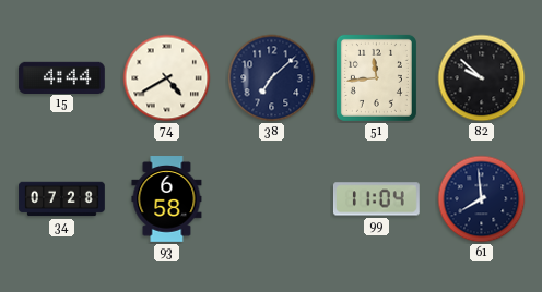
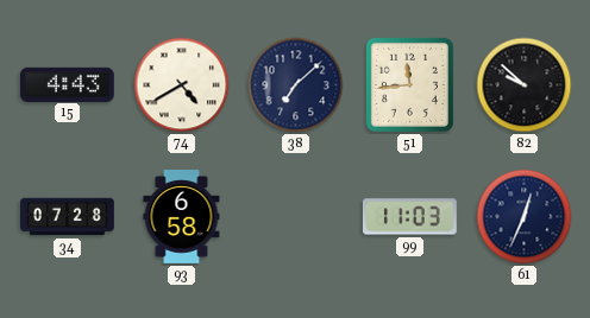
15: 4:44 -> 4:43
99: 11:04 -> 11:03
61: 7:59 -> 12:34
